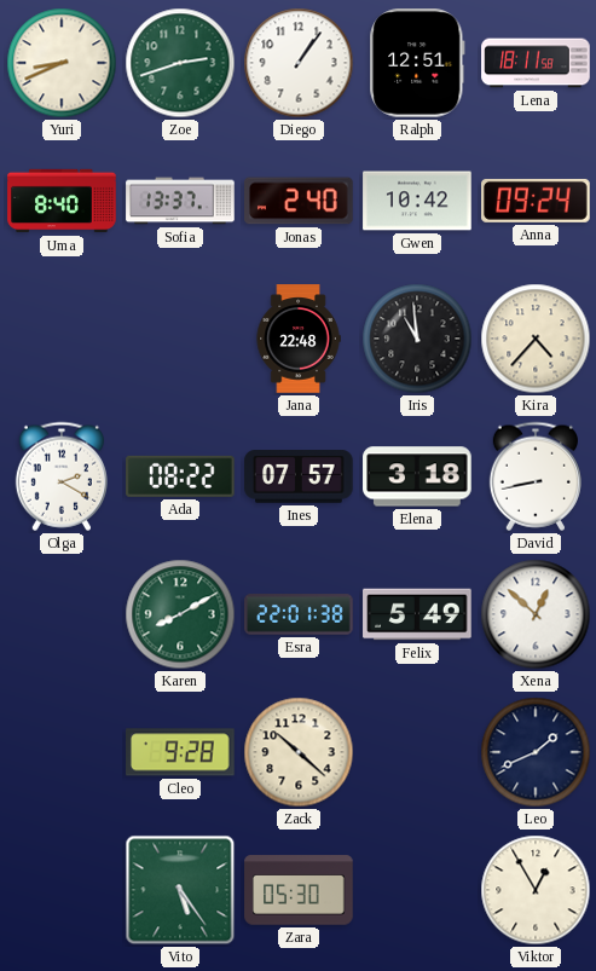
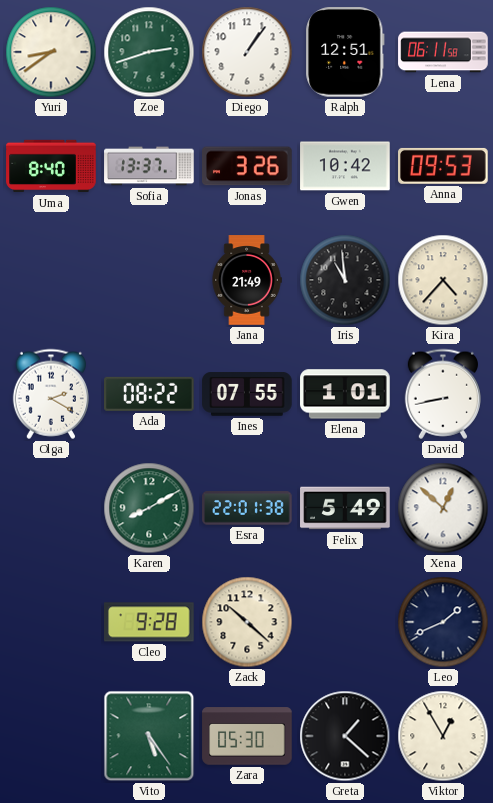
Yuri: 8:41 -> 8:39
Lena: 18:11 -> 06:11
Jonas: 2:40 -> 3:26
Anna: 09:24 -> 09:53
Jana: 22:48 -> 21:49
Ines: 07:57 -> 07:55
Elena: 3:18 -> 1:01
Greta: none -> 1:22
